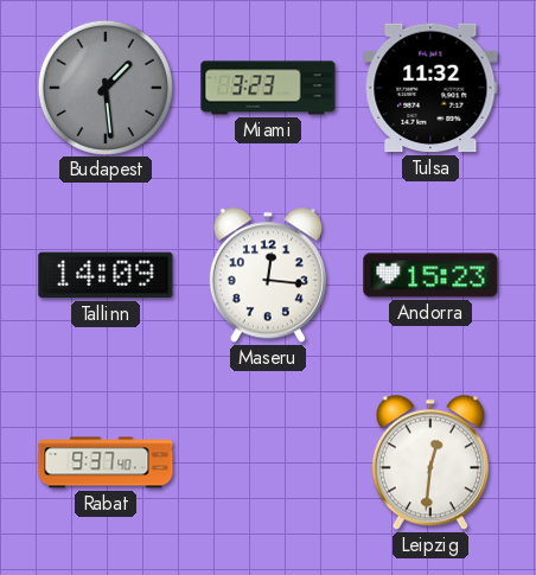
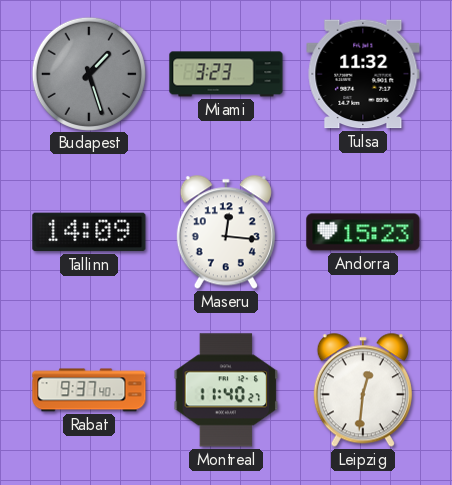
Budapest: 1:29 -> 1:27
Montreal: none -> 11:40
